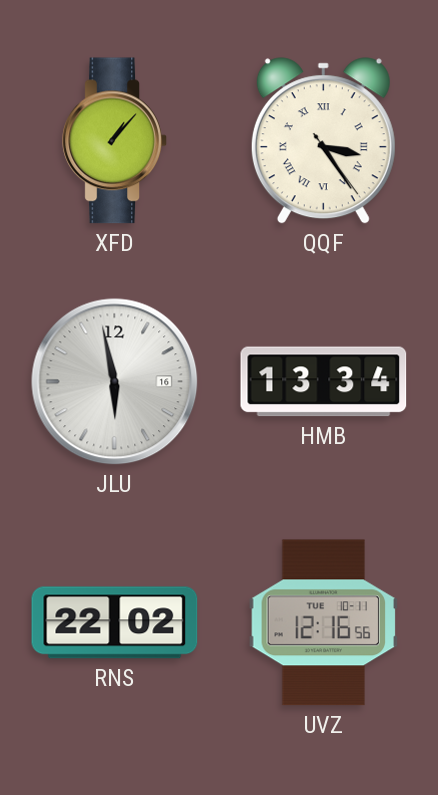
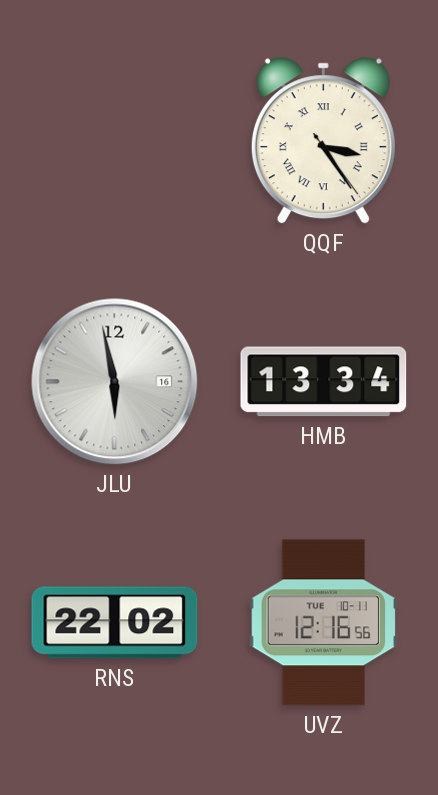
XFD: 1:07 -> none
